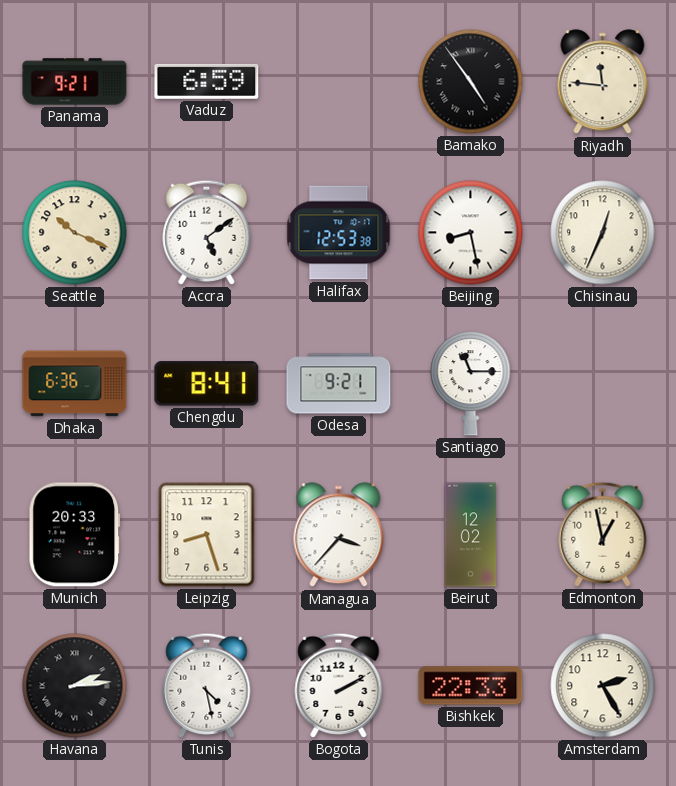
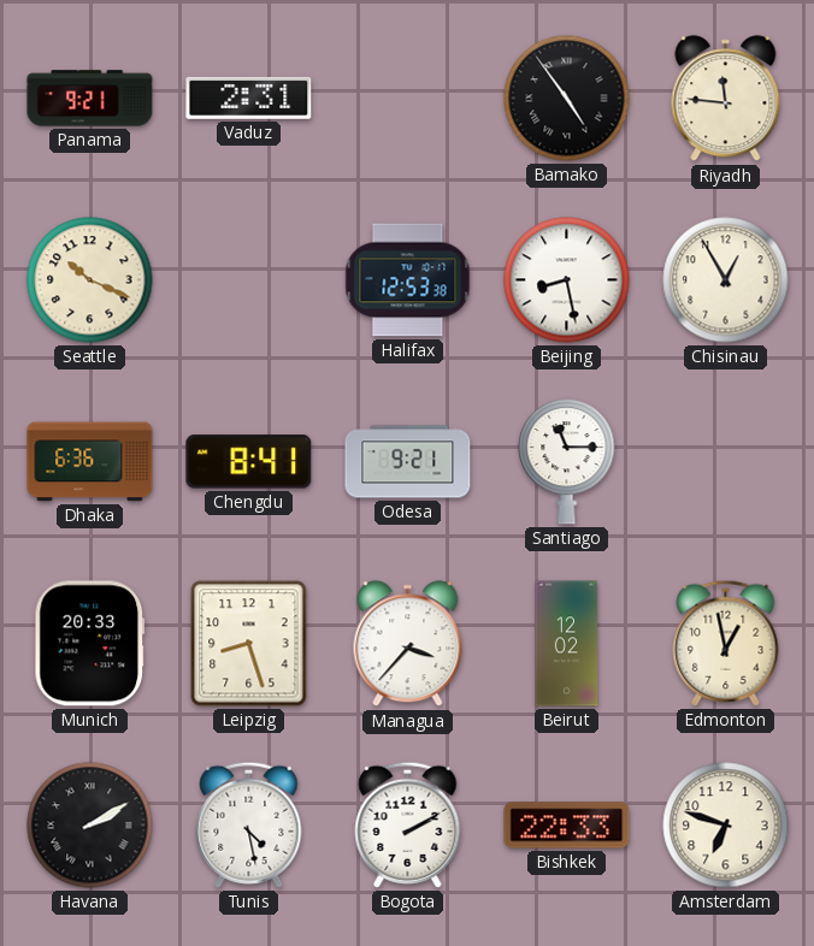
Vaduz: 6:59 -> 2:31
Accra: 5:09 -> none
Chisinau: 12:34 -> 12:55
Havana: 2:14 -> 2:10
Amsterdam: 2:25 -> 6:48
